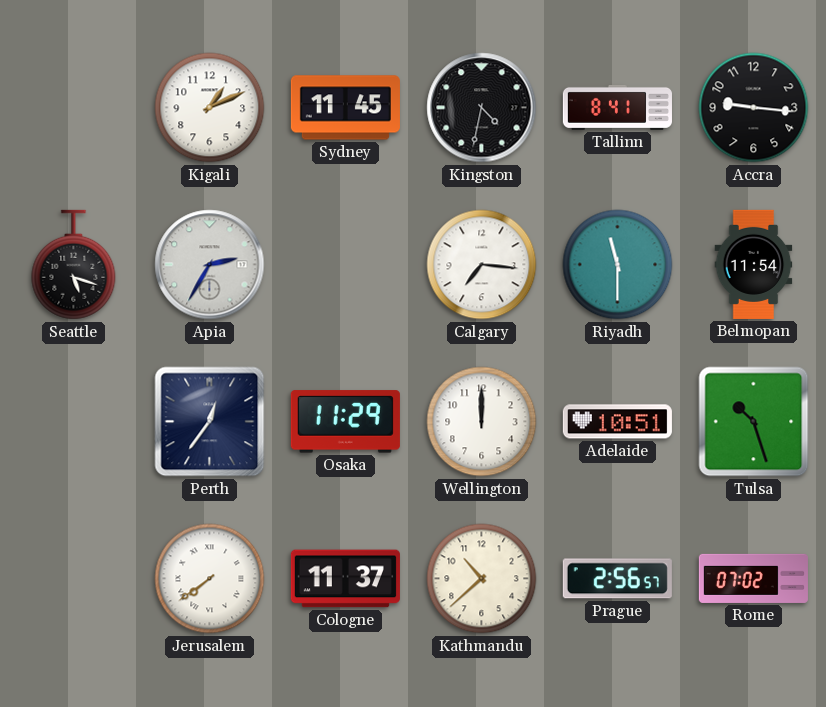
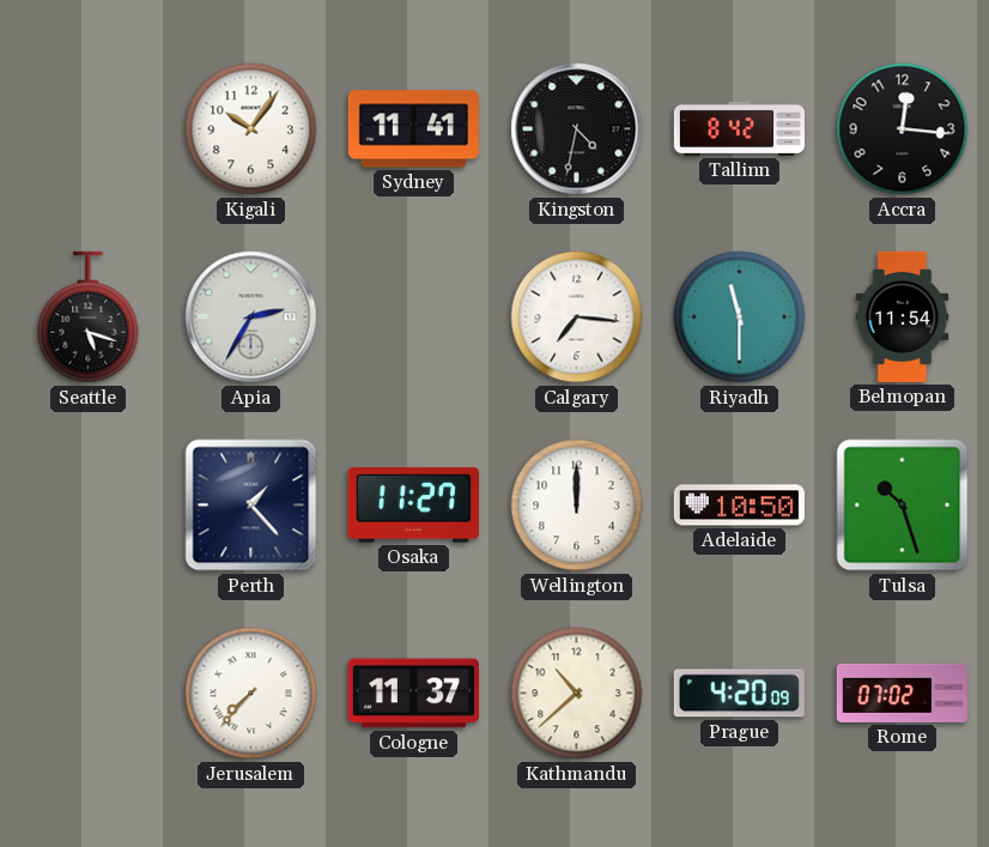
Kigali: 1:11 -> 10:06
Sydney: 11:45 -> 11:41
Tallinn: 8:41 -> 8:42
Accra: 9:16 -> 12:16
Perth: 12:36 -> 1:23
Osaka: 11:29 -> 11:27
Adelaide: 10:51 -> 10:50
Jerusalem: 7:39 -> 7:37
Prague: 2:56 -> 4:20
